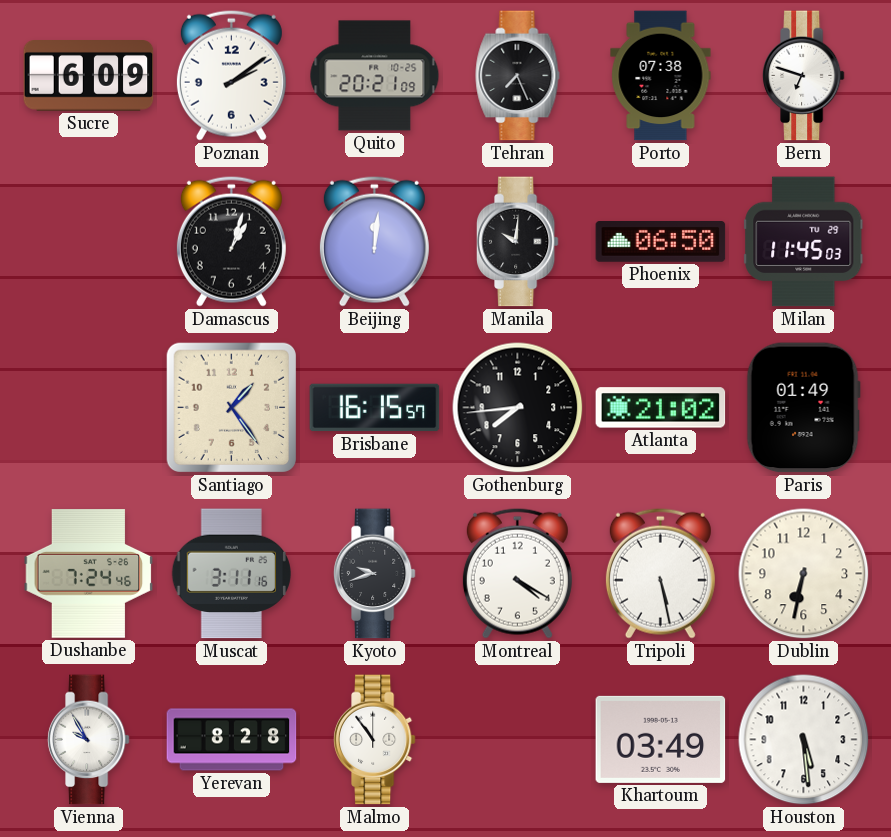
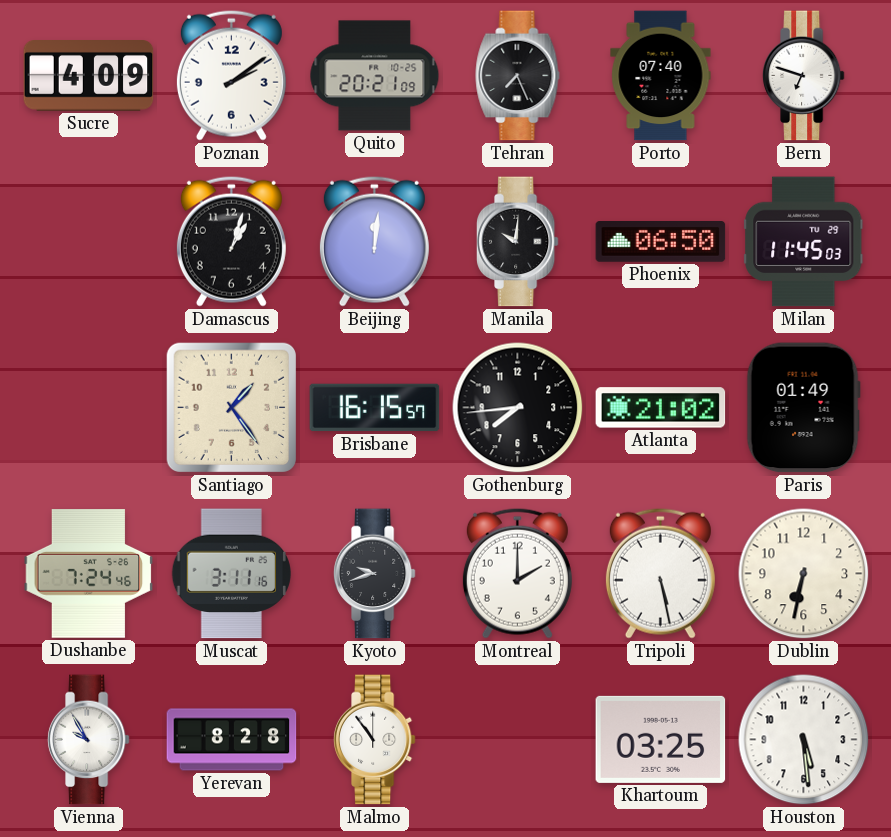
Sucre: 6:09 -> 4:09
Porto: 07:38 -> 07:40
Montreal: 4:20 -> 2:00
Khartoum: 03:49 -> 03:25
